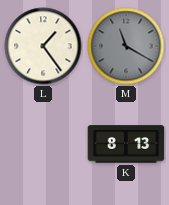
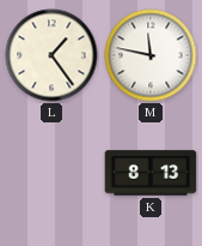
M: 11:20 -> 11:47
M dial: grey -> white
